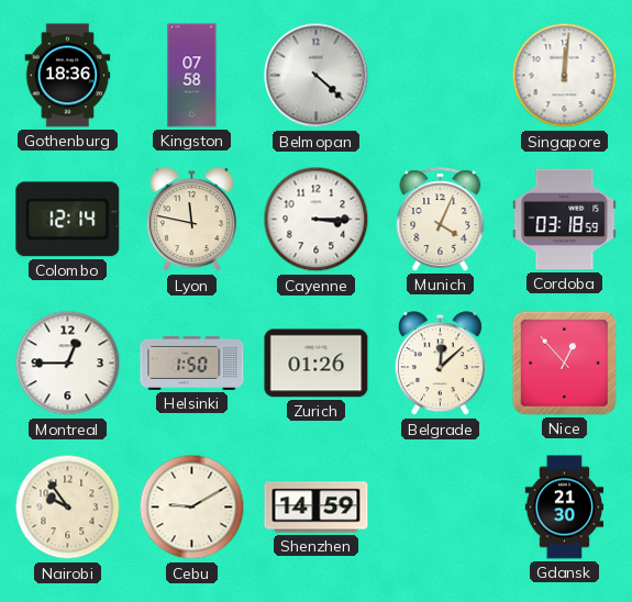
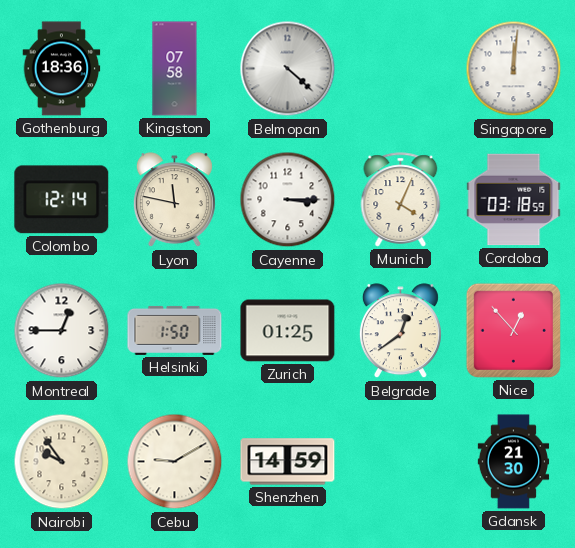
Zurich: 01:26 -> 01:25
Belgrade: 12:08 -> 12:39
